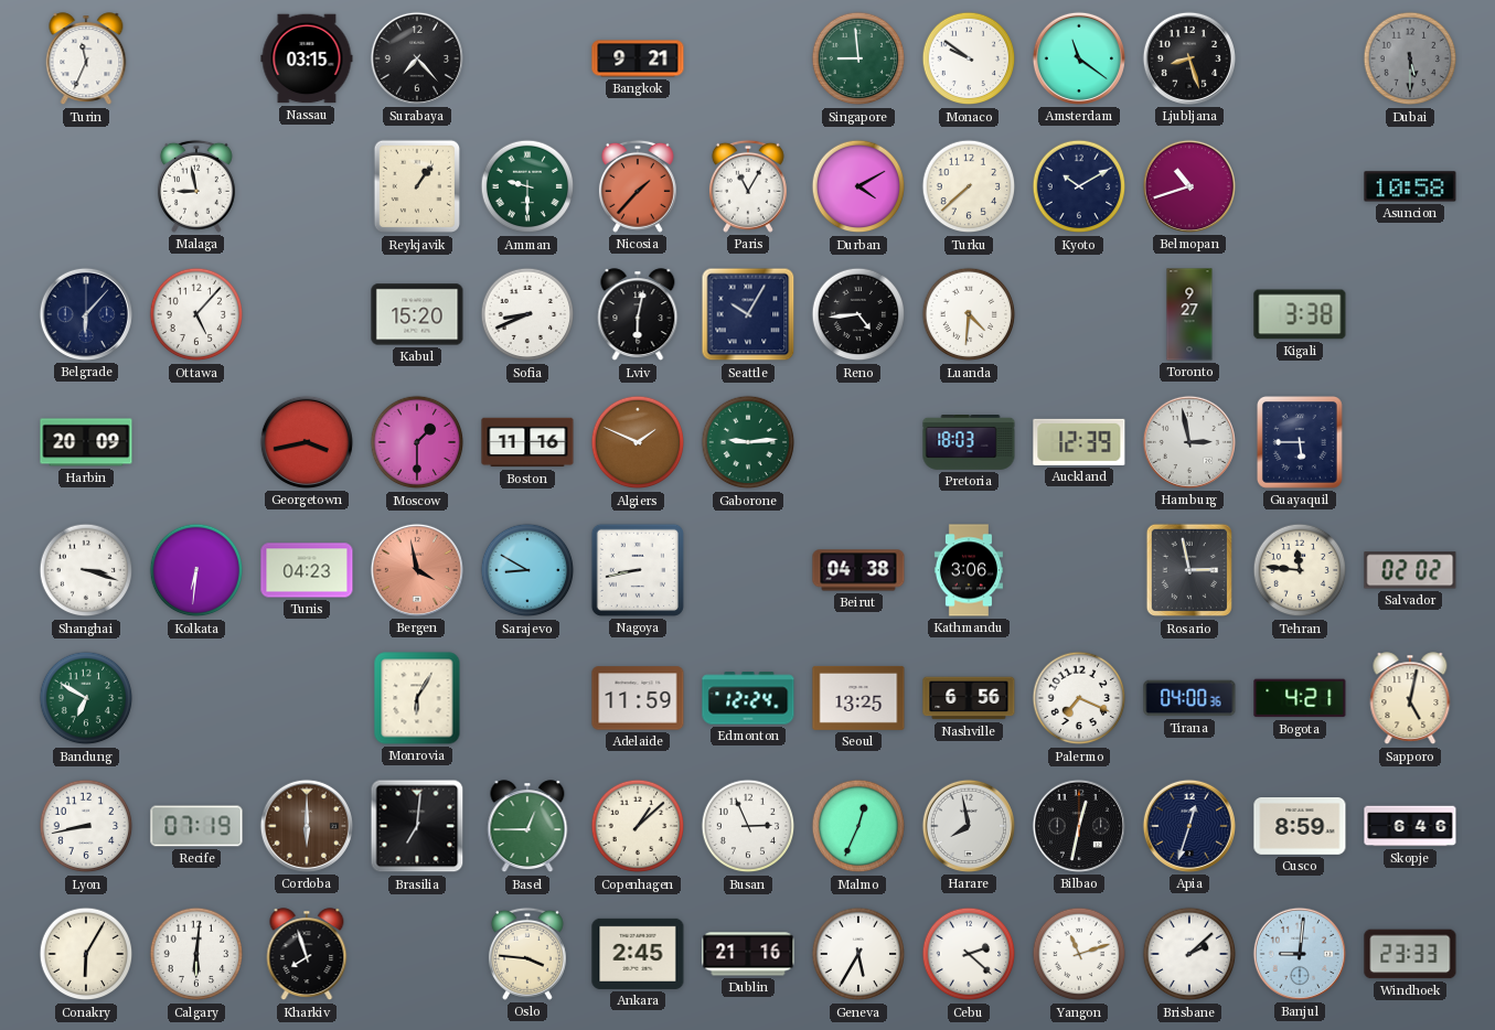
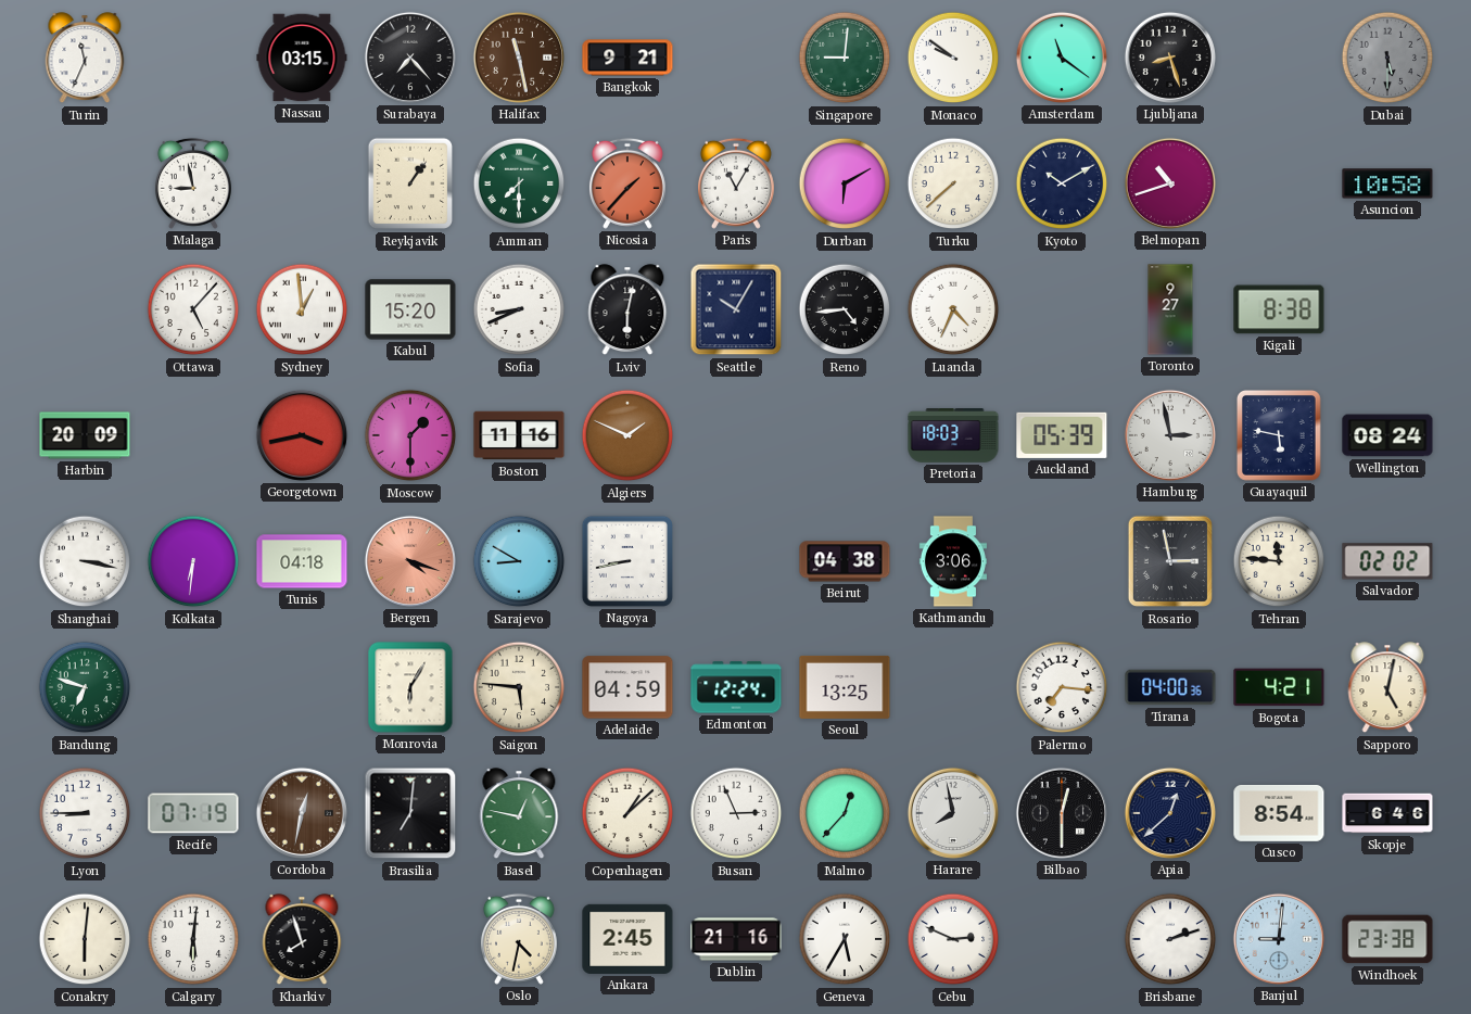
Halifax: none -> 11:28
Singapore: 8:59 -> 9:01
Amman: 9:30 -> 7:30
Durban: 4:10 -> 6:10
Belgrade: 6:07 -> none
Sydney: none -> 12:59
Luanda: 4:31 -> 4:34
Kigali: 3:38 -> 8:38
Gaborone: 9:14 -> none
Auckland: 12:39 -> 05:39
Guayaquil: 5:45 -> 5:47
Wellington: none -> 08:24
Shanghai: 3:18 -> 3:17
Tunis: 04:23 -> 04:18
Bergen: 3:58 -> 4:18
Bandung: 6:50 -> 6:48
Saigon: none -> 5:46
Adelaide: 11:59 -> 04:59
Nashville: 6:56 -> none
Palermo: 7:19 -> 7:16
Lyon: 8:43 -> 8:45
Cordoba: 6:00 -> 12:32
Basel: 12:45 -> 12:47
Malmo: 12:34 -> 12:37
Bilbao: 12:32 -> 12:30
Apia: 12:33 -> 12:38
Cusco: 8:59 -> 8:54
Conakry: 6:05 -> 6:01
Oslo: 3:46 -> 4:32
Cebu: 2:22 -> 2:49
Yangon: 11:12 -> none
Brisbane: 2:08 -> 2:12
Windhoek: 23:33 -> 23:38
